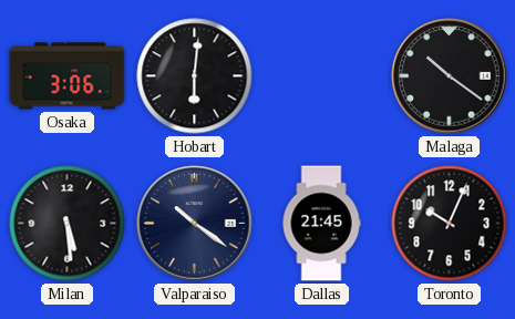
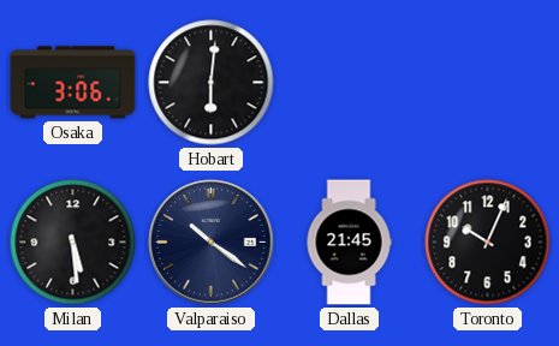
Malaga: 10:21 -> none
